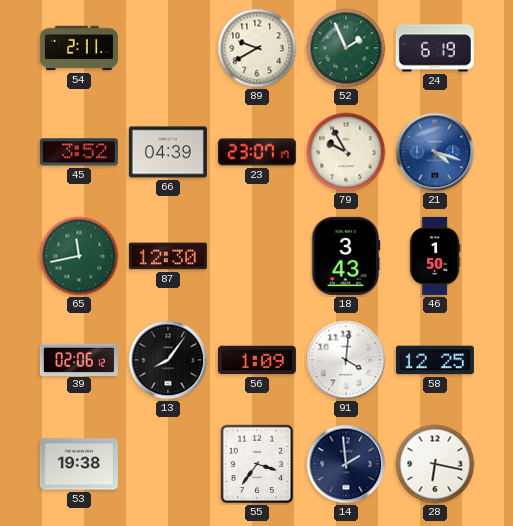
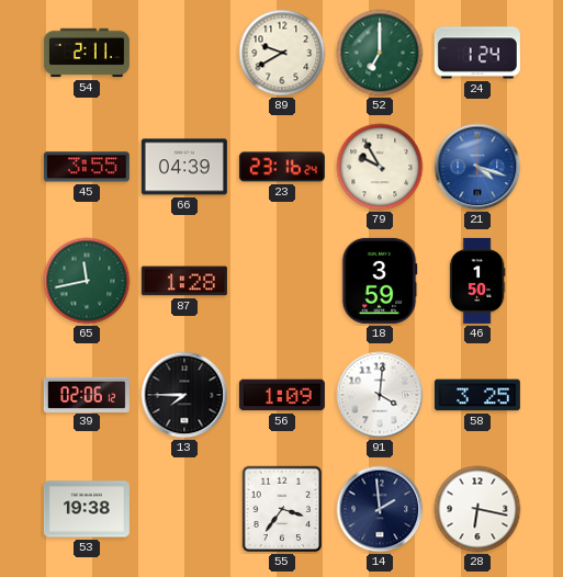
52: 1:56 -> 7:00
24: 6:19 -> 1:24
45: 3:52 -> 3:55
23: 23:07 -> 23:16
87: 12:30 -> 1:28
18: 3:43 -> 3:59
13: 8:06 -> 7:45
58: 12:25 -> 3:25
